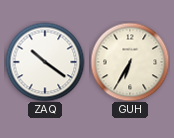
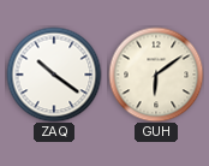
GUH: 6:35 -> 6:09
